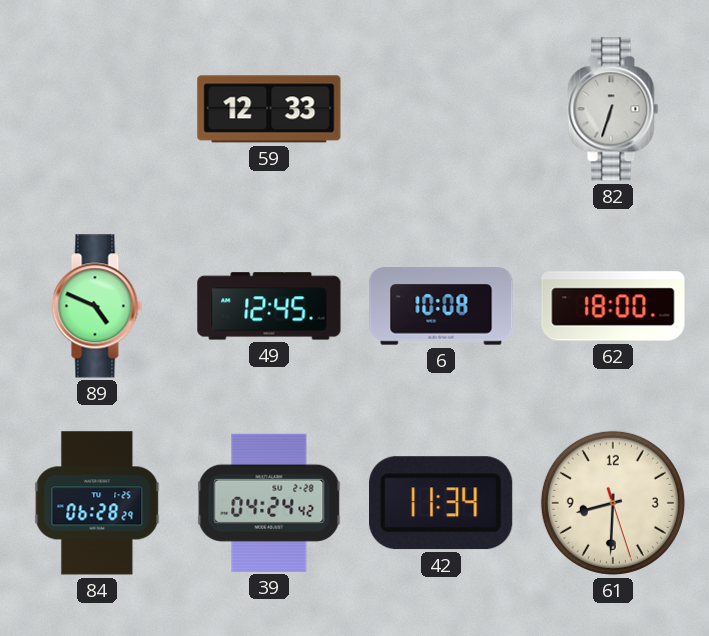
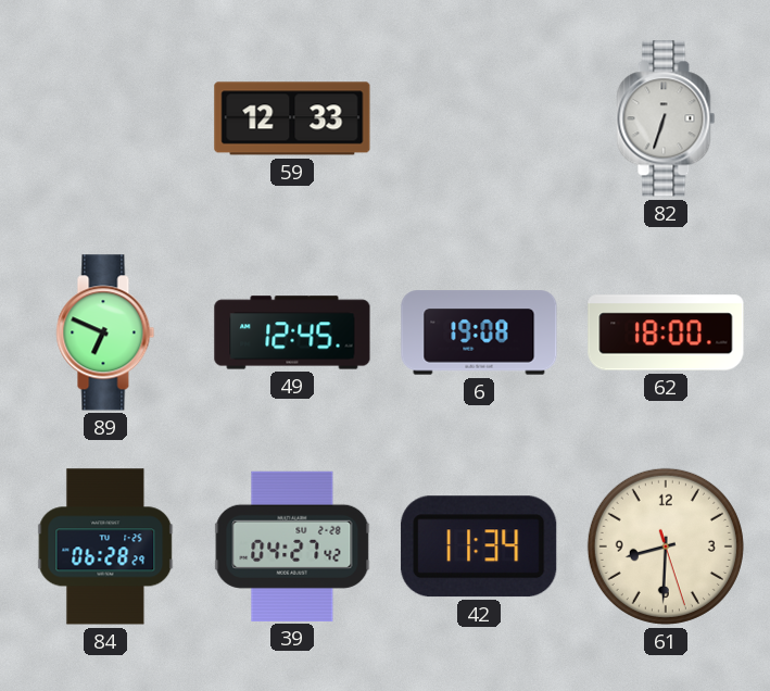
89: 4:49 -> 6:49
6: 10:08 -> 19:08
39: 04:24 -> 04:27
